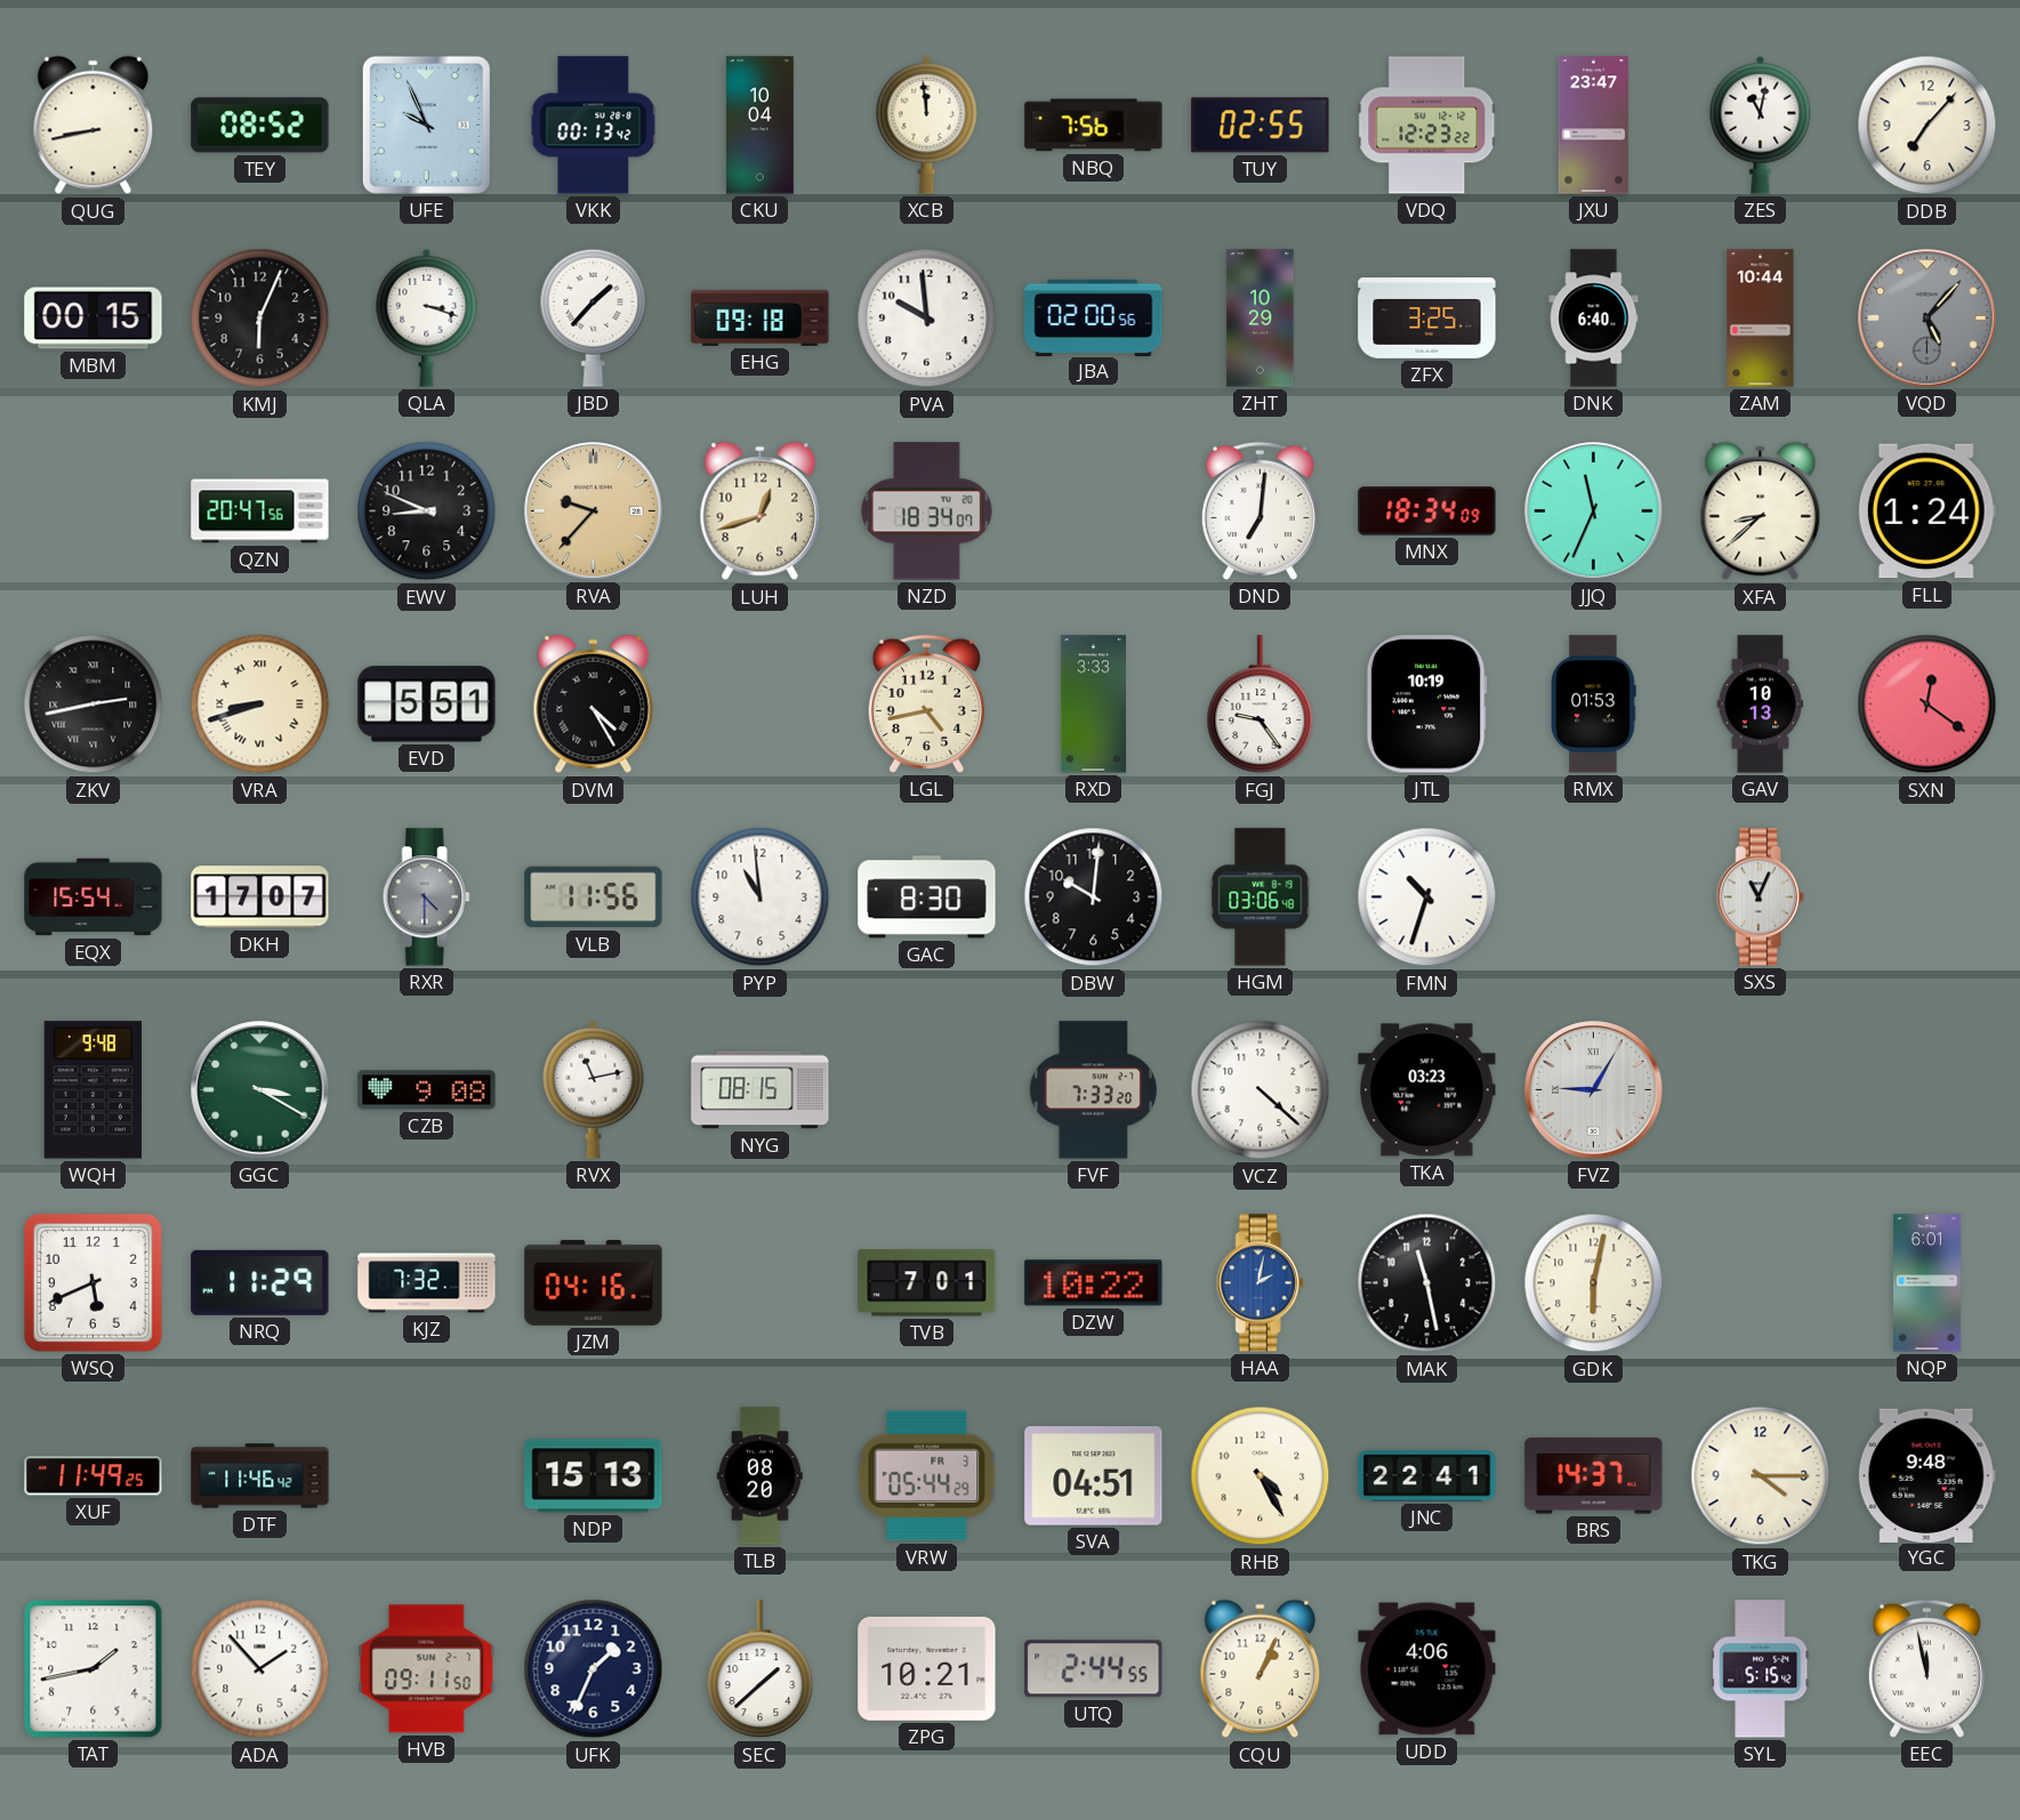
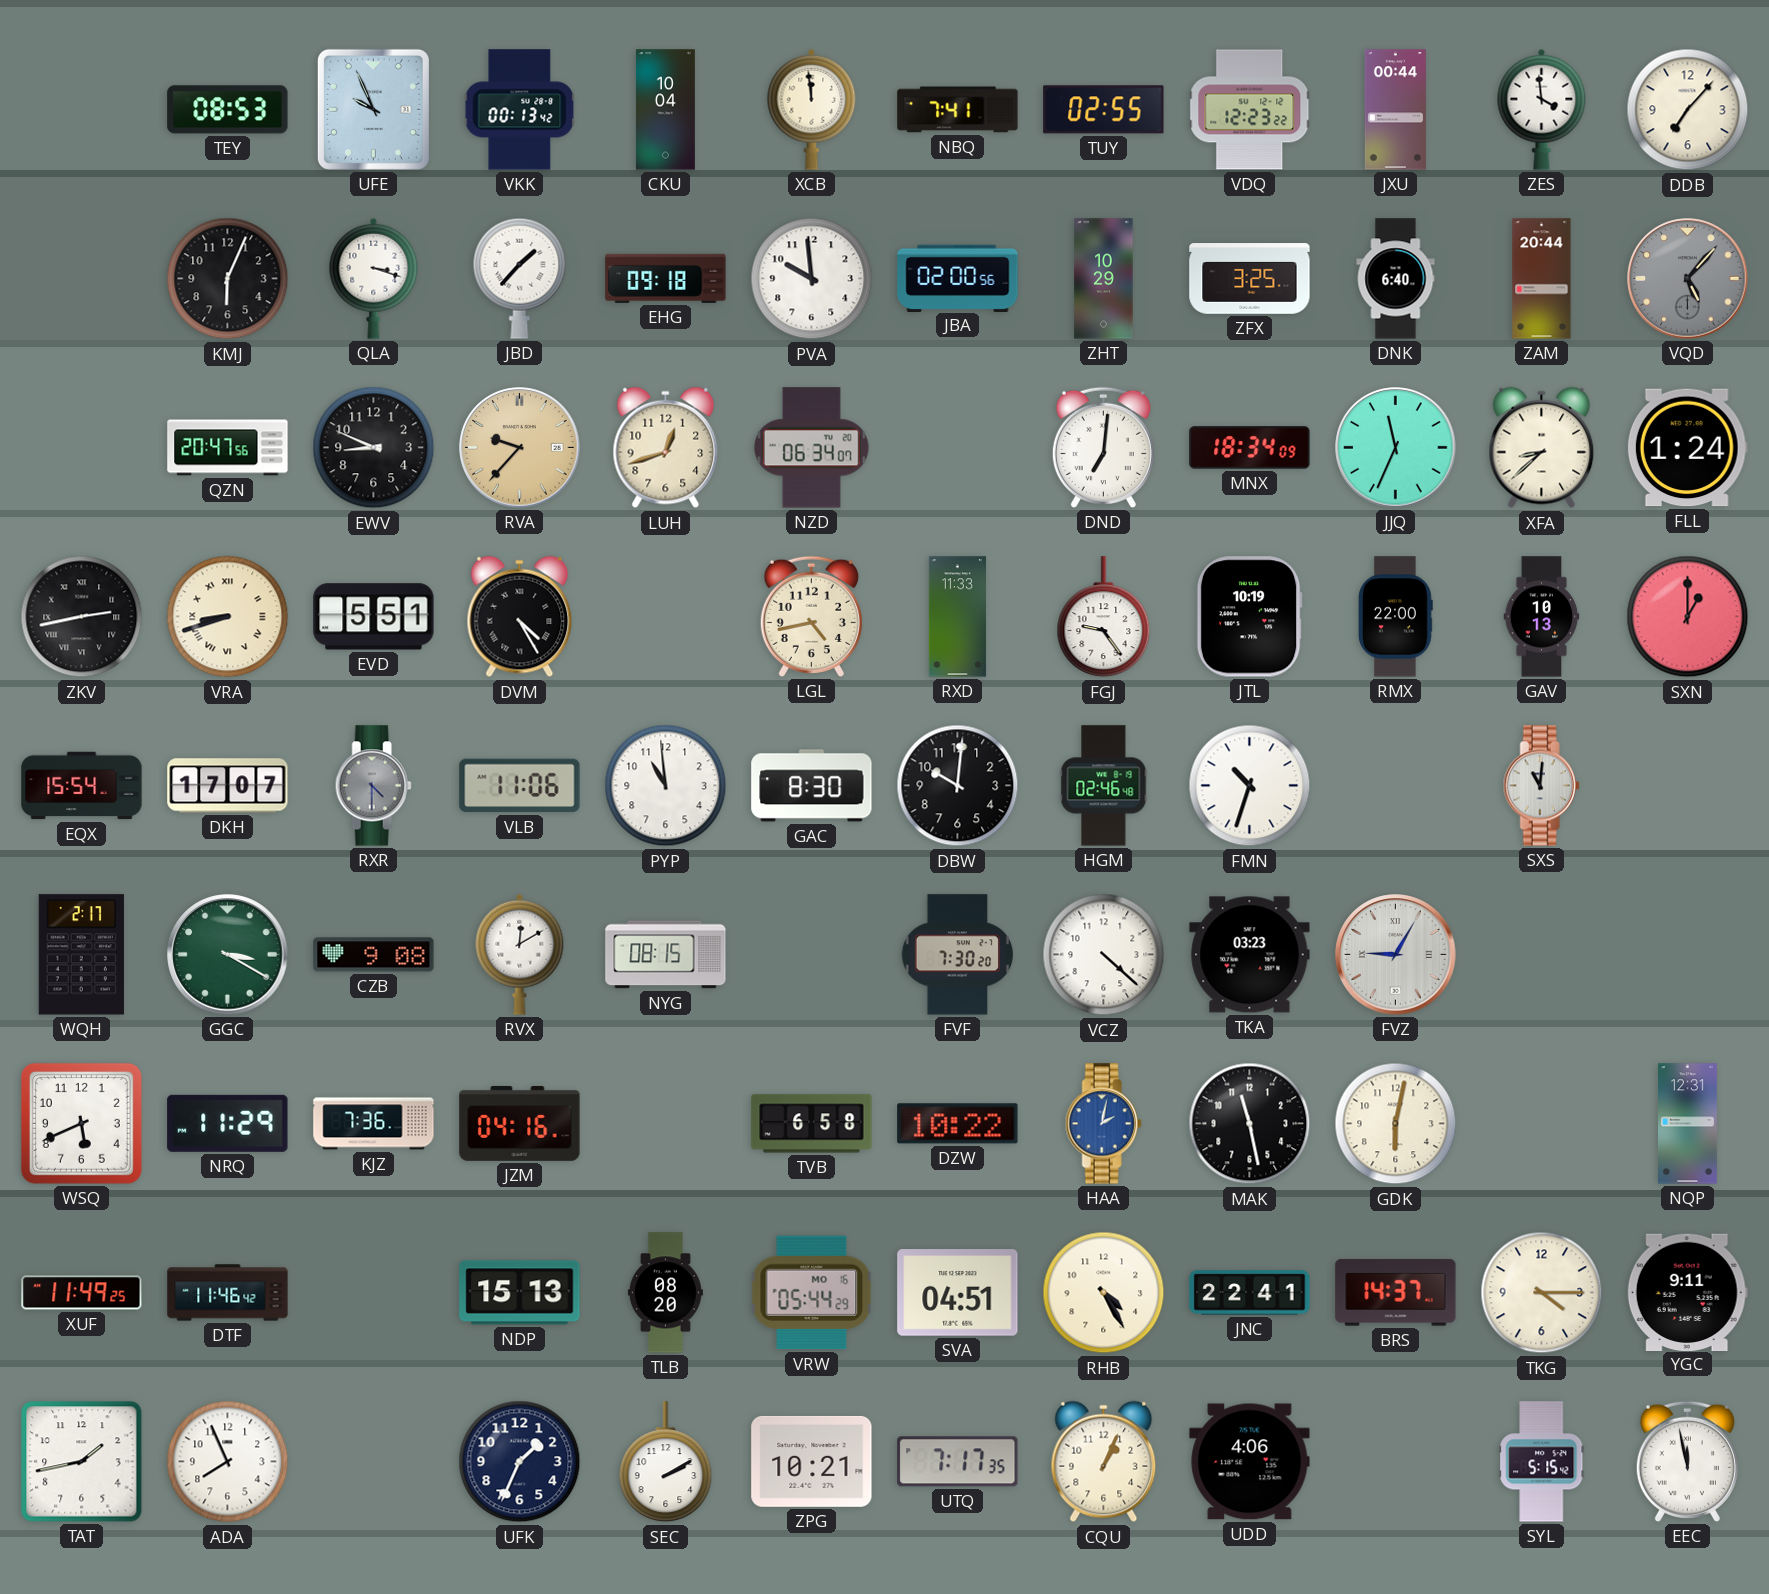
QUG: 8:43 -> none
TEY: 08:52 -> 08:53
NBQ: 7:56 -> 7:41
JXU: 23:47 -> 00:44
ZES: 11:02 -> 3:59
MBM: 00:15 -> none
ZAM: 10:44 -> 20:44
NZD: 18:34 -> 06:34
RXD: 3:33 -> 11:33
RMX: 01:53 -> 22:00
SXN: 12:21 -> 1:00
VLB: 11:56 -> 11:06
HGM: 03:06 -> 02:46
SXS: 11:04 -> 11:01
WQH: 9:48 -> 2:17
RVX: 11:13 -> 12:10
FVF: 7:33 -> 7:30
KJZ: 7:32 -> 7:36
TVB: 7:01 -> 6:58
NQP: 6:01 -> 12:31
VRW date: FR 3 -> MO 16
YGC: 9:48 -> 9:11
ADA: 1:53 -> 7:56
HVB: 09:11 -> none
SEC: 1:38 -> 2:10
UTQ: 2:44 -> 7:17
